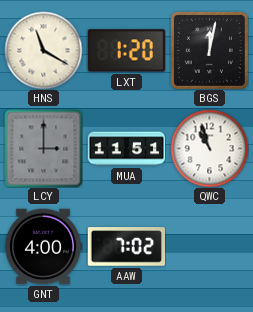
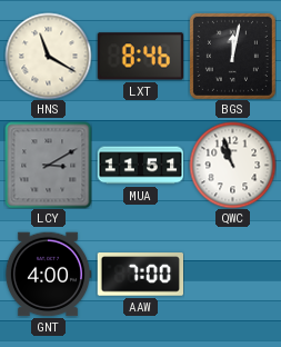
LXT: 1:20 -> 8:46
LCY: 3:00 -> 3:10
AAW: 7:02 -> 7:00
